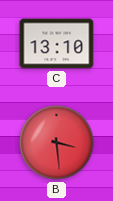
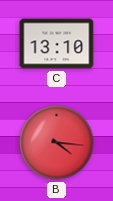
B: 3:29 -> 4:16
